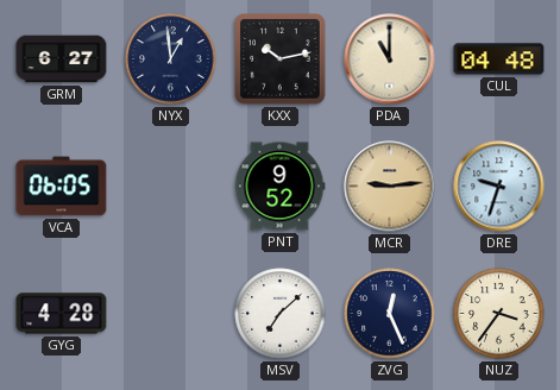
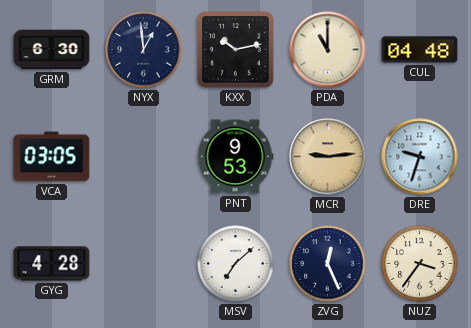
GRM: 6:27 -> 6:30
VCA: 06:05 -> 03:05
PNT: 9:52 -> 9:53
